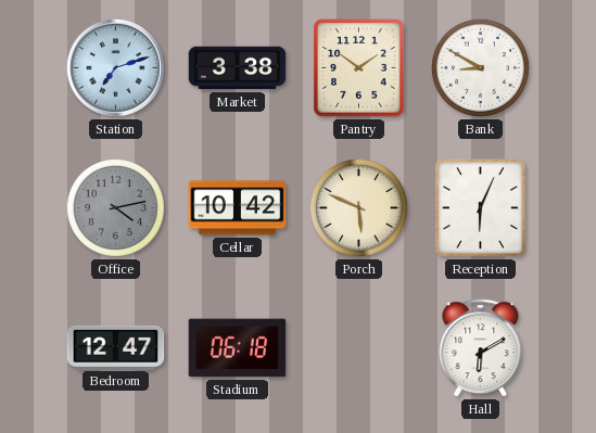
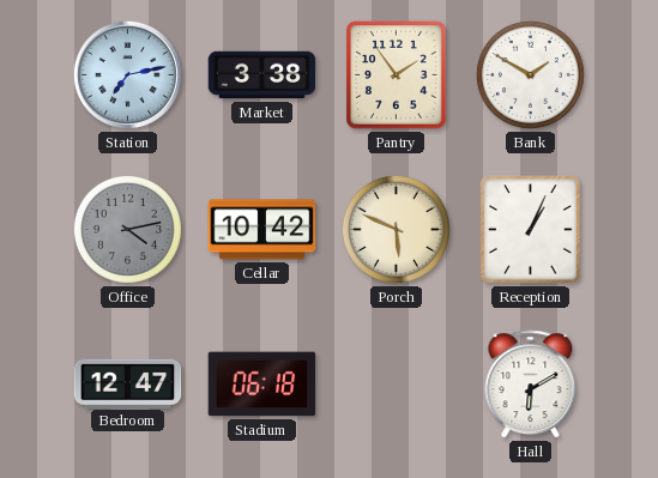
Station: 7:12 -> 7:13
Pantry: 1:51 -> 1:54
Bank: 8:50 -> 1:50
Reception: 6:04 -> 1:04
